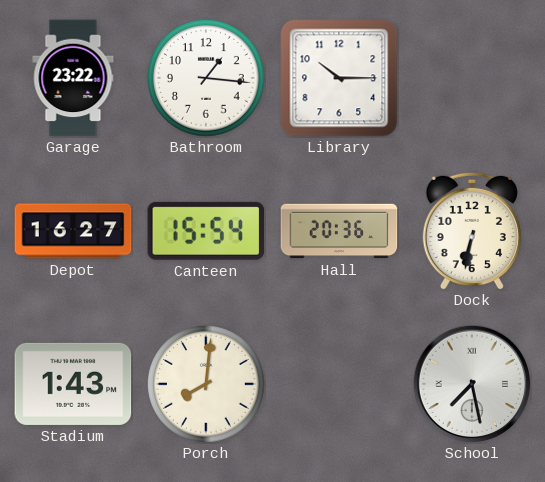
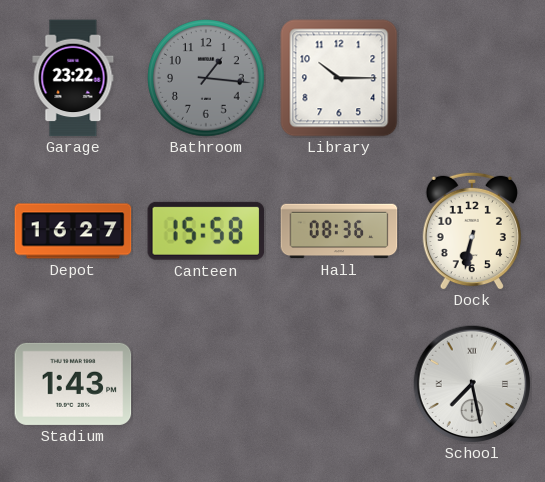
Bathroom dial: white -> grey
Canteen: 15:54 -> 15:58
Hall: 20:36 -> 08:36
Porch: 8:01 -> none
